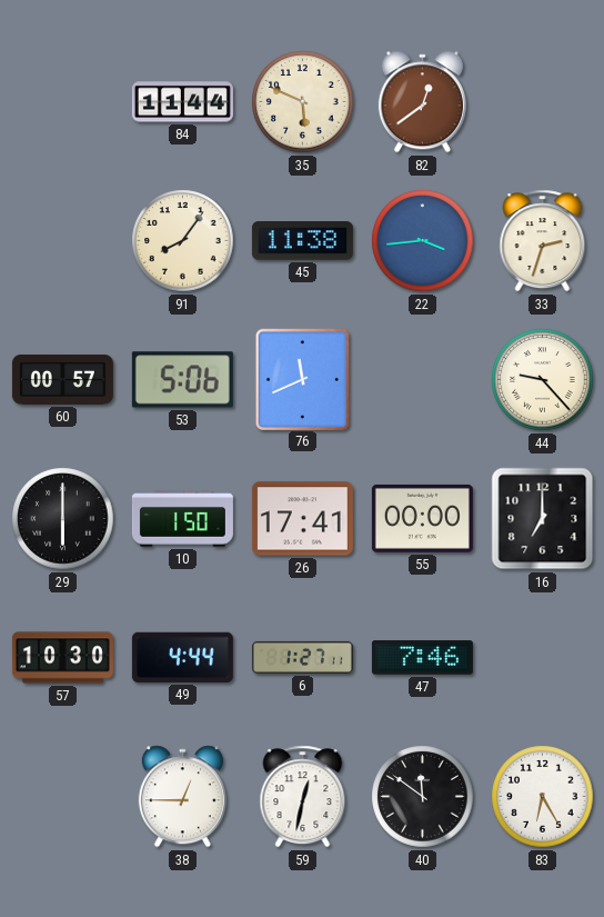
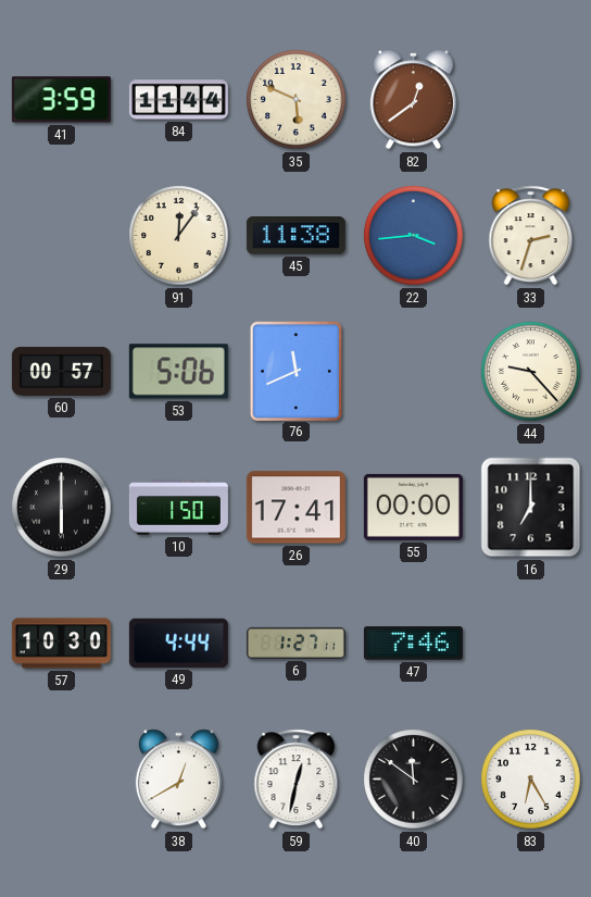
41: none -> 3:59
91: 8:06 -> 12:06
38: 12:45 -> 12:40
